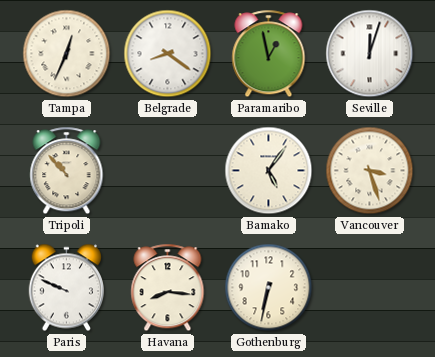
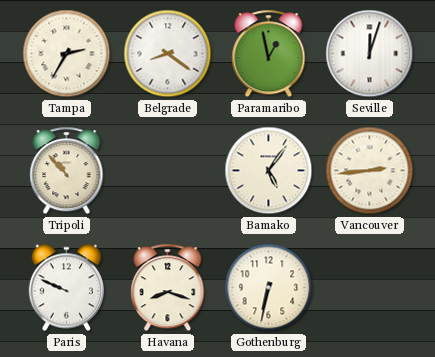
Tampa: 12:34 -> 2:35
Vancouver: 3:27 -> 2:44
Havana: 8:16 -> 8:18
